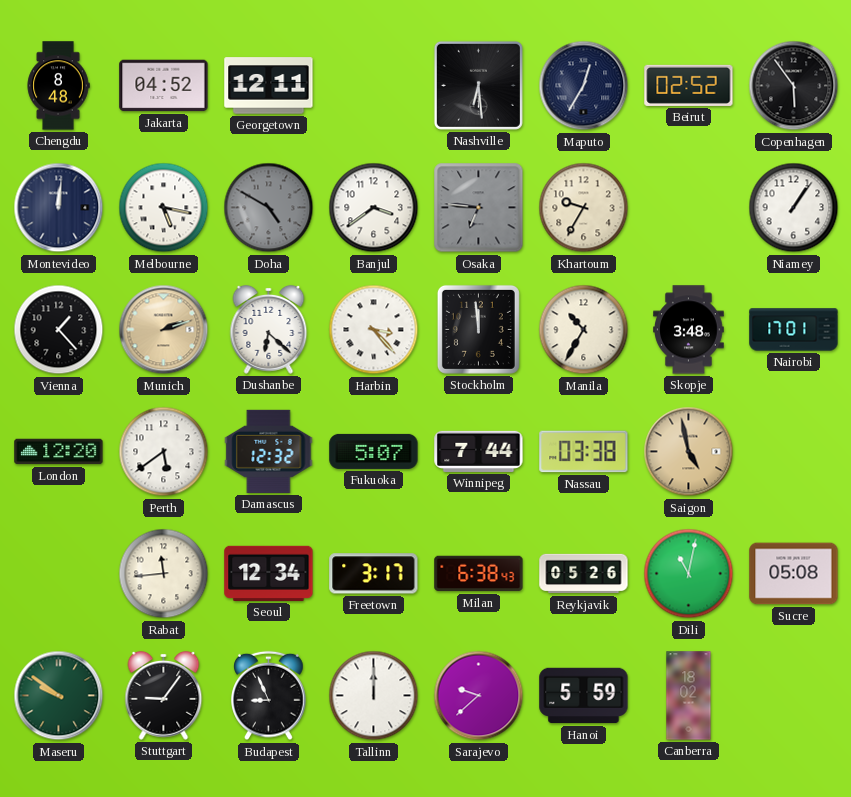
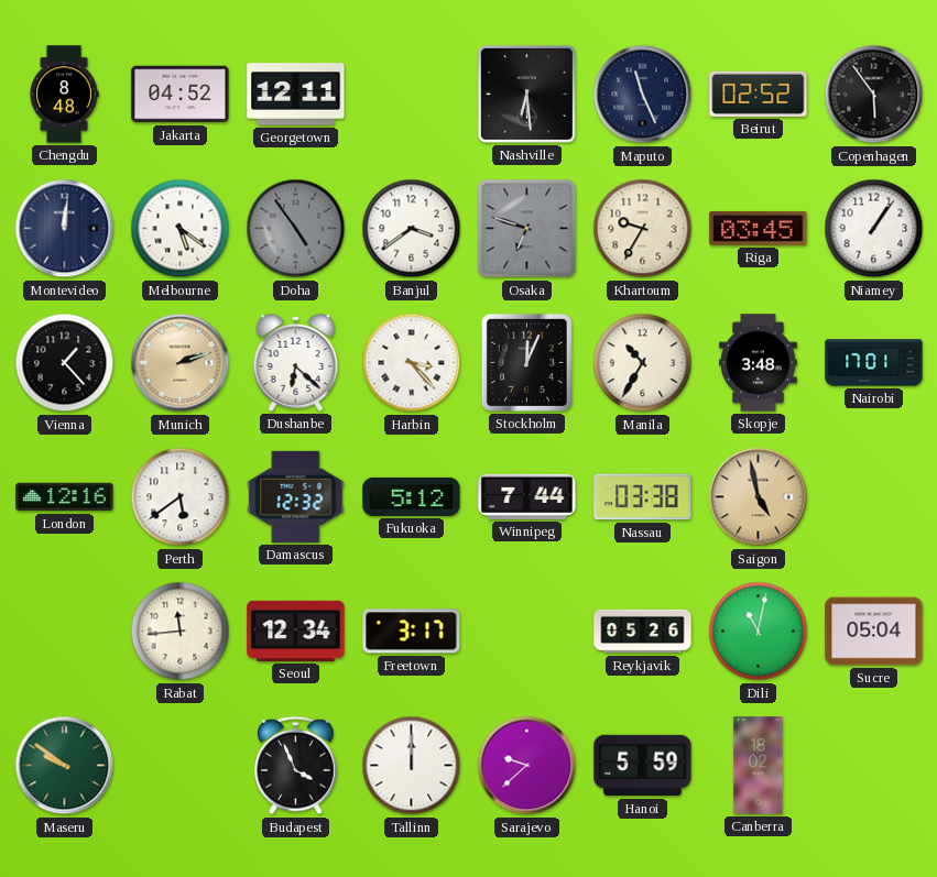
Maputo: 12:35 -> 11:26
Melbourne: 5:17 -> 5:21
Doha: 4:50 -> 4:54
Osaka: 6:46 -> 6:48
Riga: none -> 03:45
Stockholm: 11:59 -> 12:04
London: 12:20 -> 12:16
Fukuoka: 5:07 -> 5:12
Milan: 6:38 -> none
Sucre: 05:08 -> 05:04
Stuttgart: 9:06 -> none
Budapest: 8:56 -> 3:56
